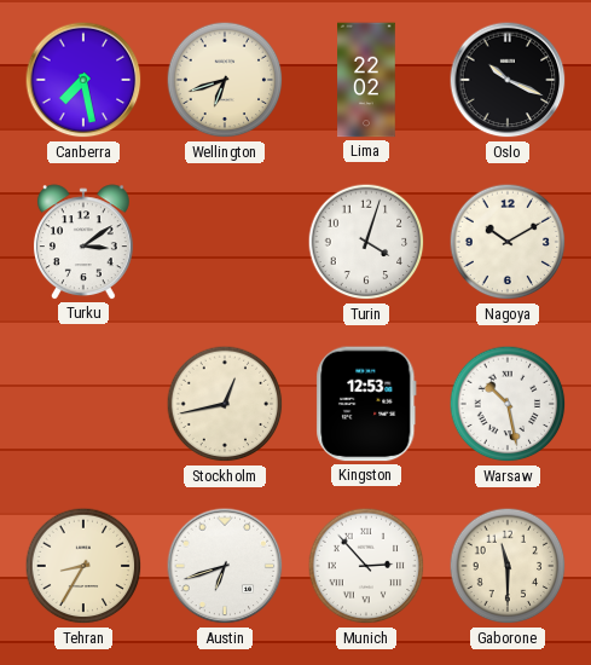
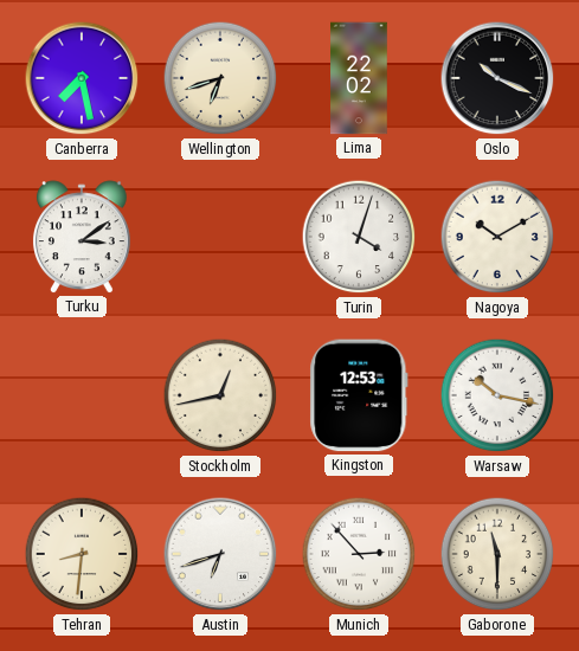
Warsaw: 10:28 -> 10:17
Tehran: 8:35 -> 8:31
